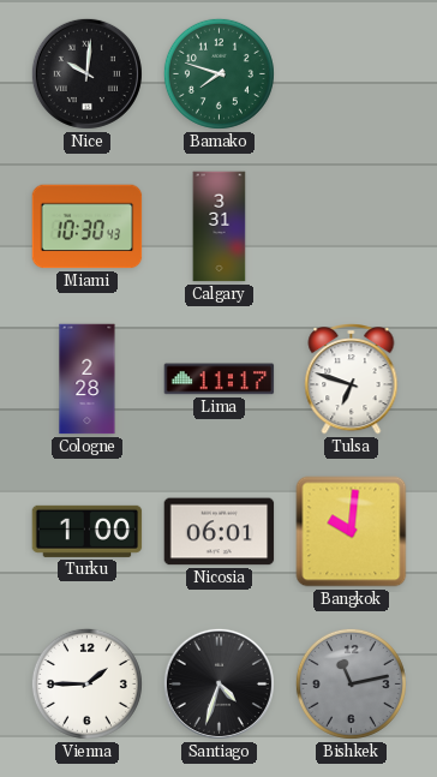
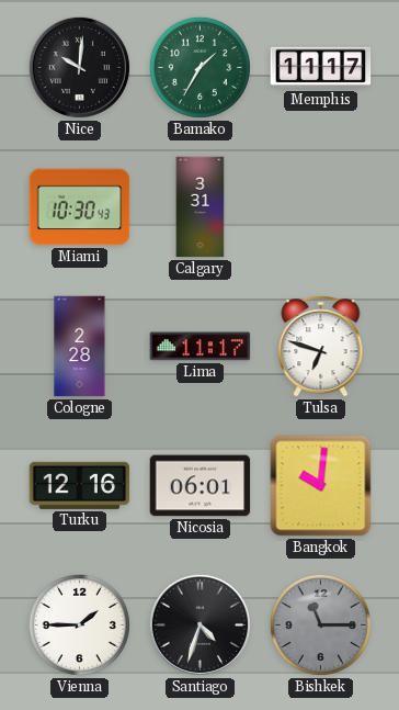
Bamako: 7:48 -> 1:35
Memphis: none -> 11:17
Turku: 1:00 -> 12:16
Bishkek: 11:13 -> 11:15
